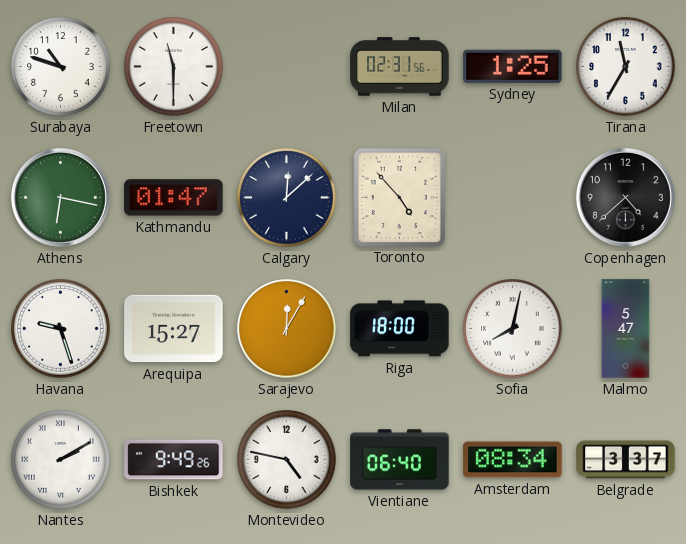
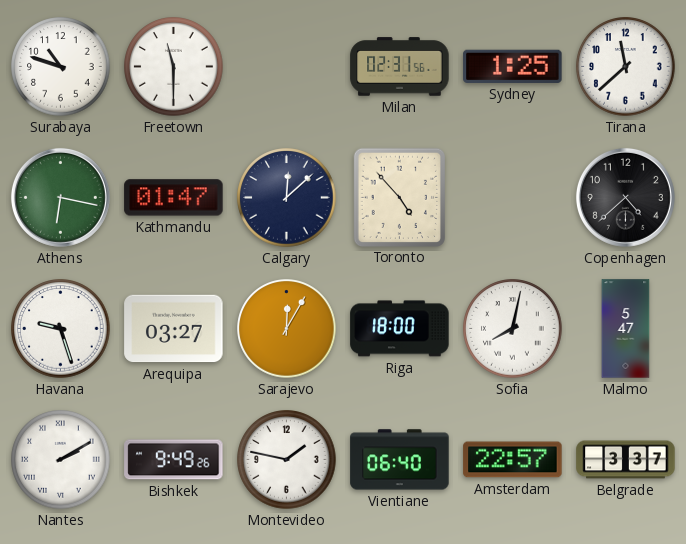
Tirana: 11:35 -> 11:38
Arequipa: 15:27 -> 03:27
Montevideo: 4:47 -> 1:47
Amsterdam: 08:34 -> 22:57
